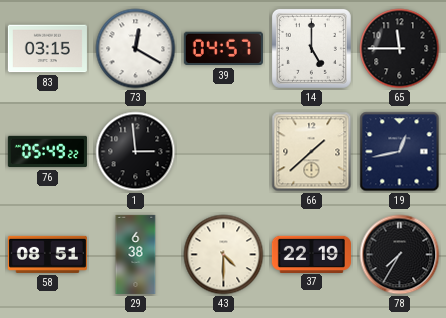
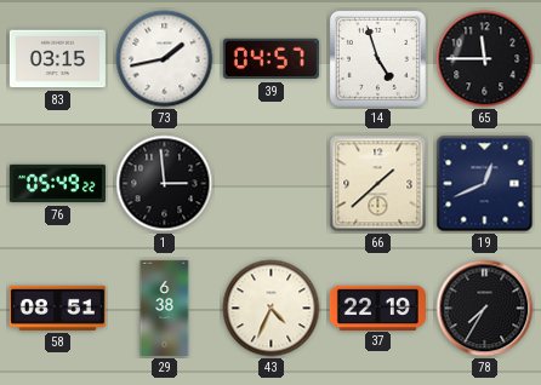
73: 12:20 -> 1:43
14: 5:00 -> 4:57
19: 12:43 -> 12:41
43: 4:30 -> 4:34
